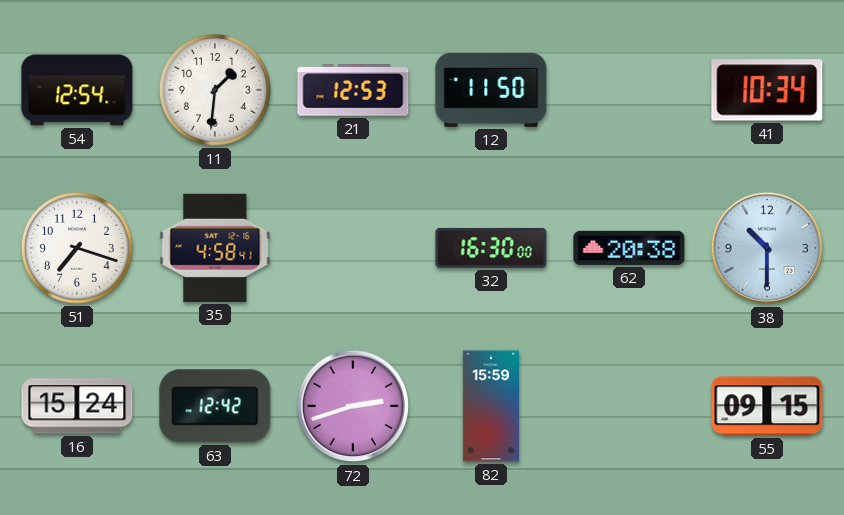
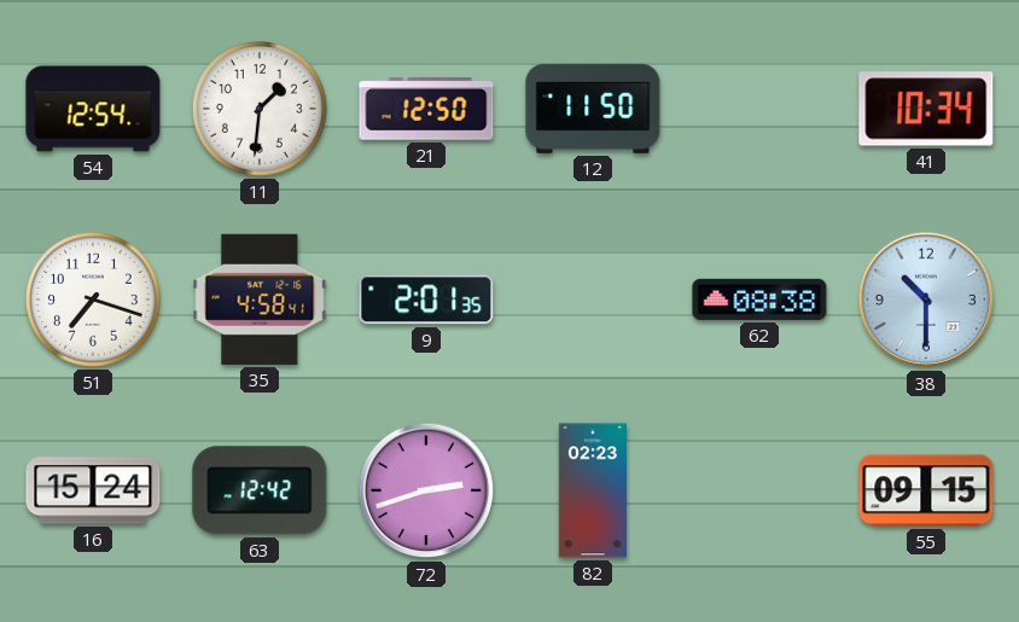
21: 12:53 -> 12:50
9: none -> 2:01
32: 16:30 -> none
62: 20:38 -> 08:38
82: 15:59 -> 02:23
